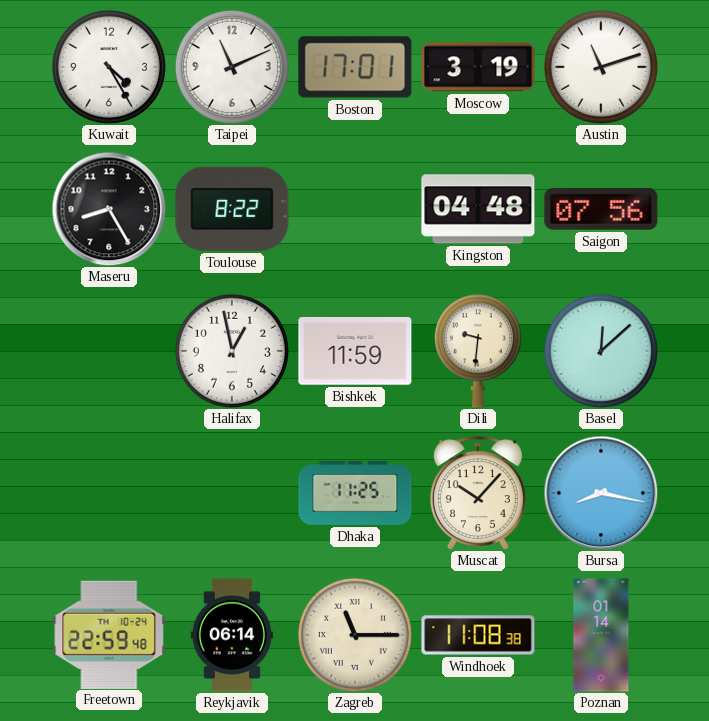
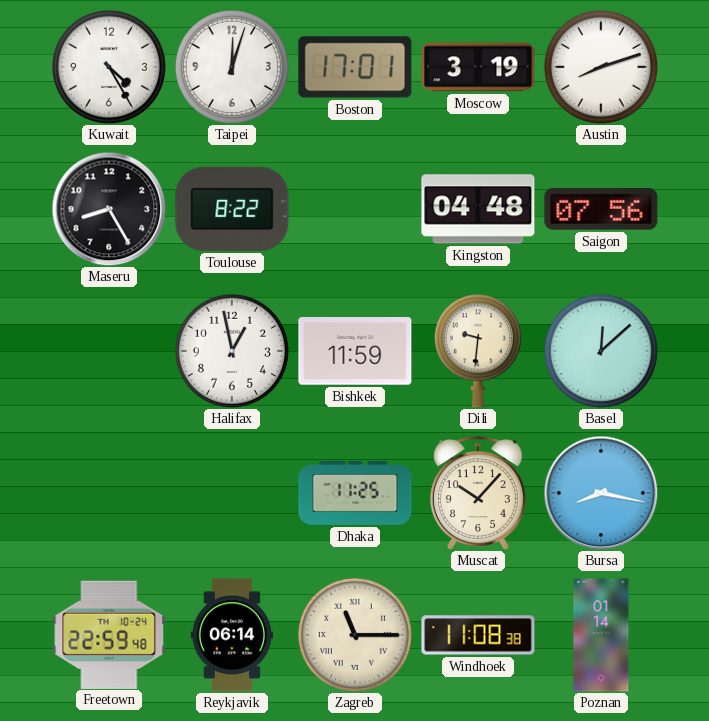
Taipei: 11:11 -> 12:03
Austin: 11:12 -> 8:12
